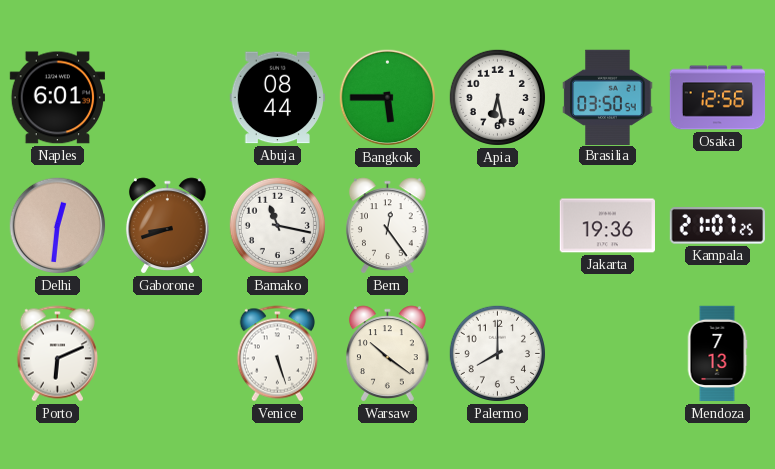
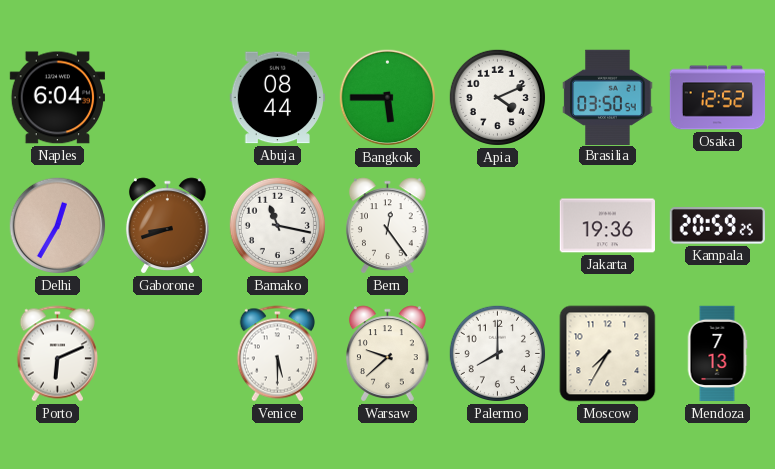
Naples: 6:01 -> 6:04
Apia: 6:28 -> 4:11
Osaka: 12:56 -> 12:52
Delhi: 12:31 -> 12:35
Kampala: 21:07 -> 20:59
Venice: 5:27 -> 5:30
Warsaw: 10:21 -> 9:38
Moscow: none -> 7:35
